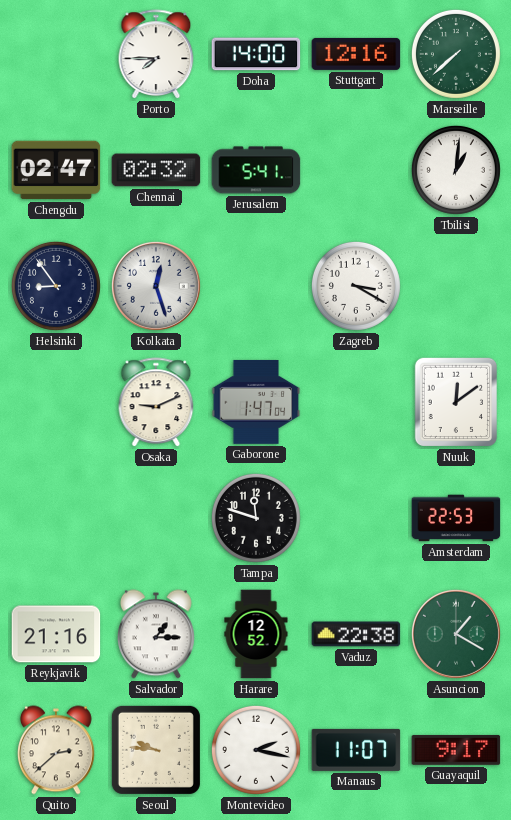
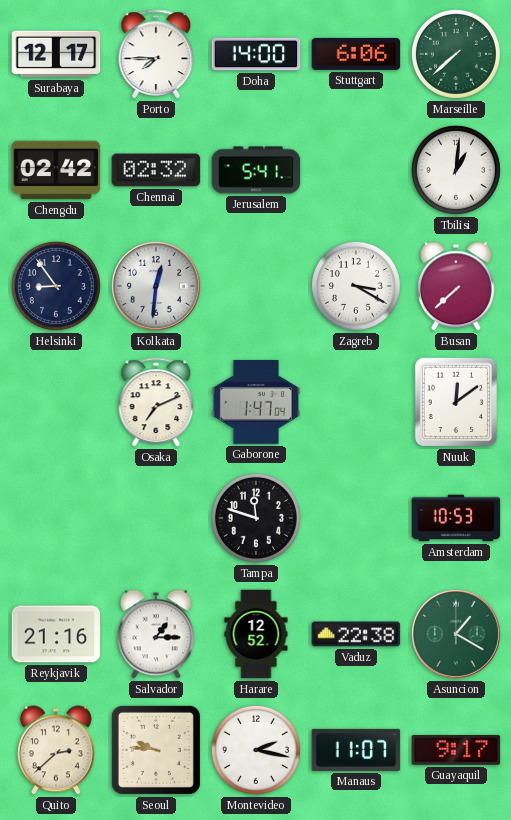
Surabaya: none -> 12:17
Stuttgart: 12:16 -> 6:06
Chengdu: 02:47 -> 02:42
Kolkata: 12:27 -> 12:31
Busan: none -> 7:38
Osaka: 9:11 -> 7:11
Amsterdam: 22:53 -> 10:53
